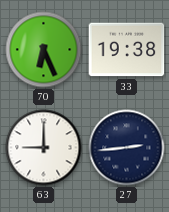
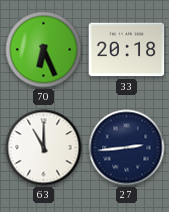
33: 19:38 -> 20:18
63: 9:00 -> 11:00
